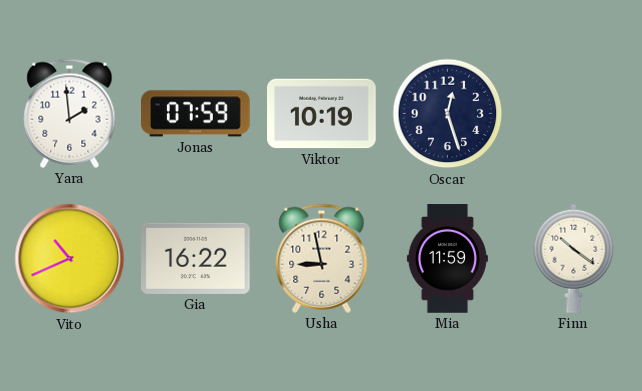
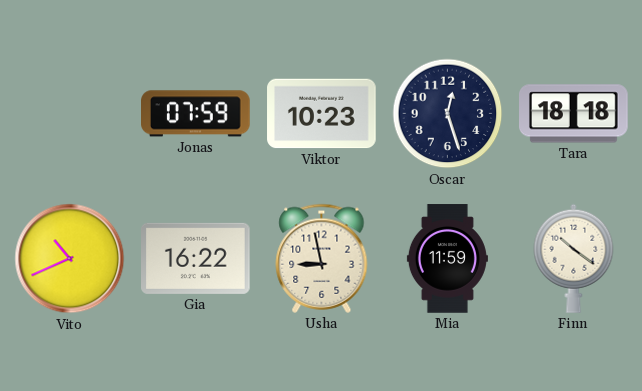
Yara: 1:59 -> none
Viktor: 10:19 -> 10:23
Tara: none -> 18:18
